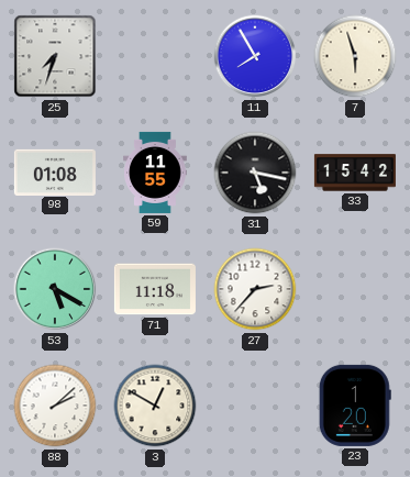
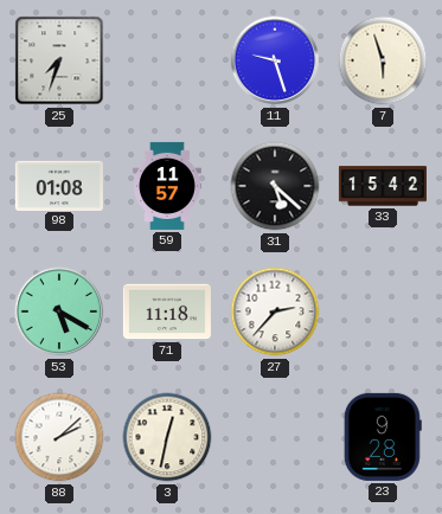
11: 7:55 -> 9:27
59: 11:55 -> 11:57
31: 5:17 -> 5:22
3: 12:50 -> 12:32
23: 1:20 -> 9:28
